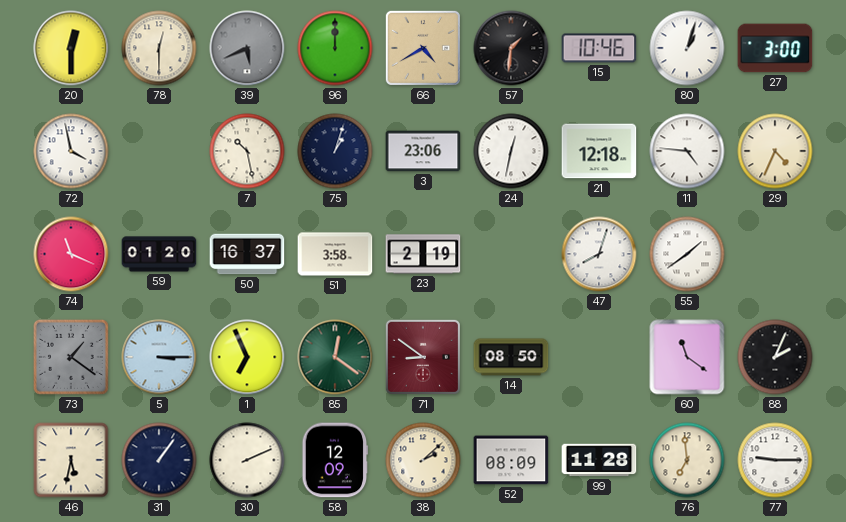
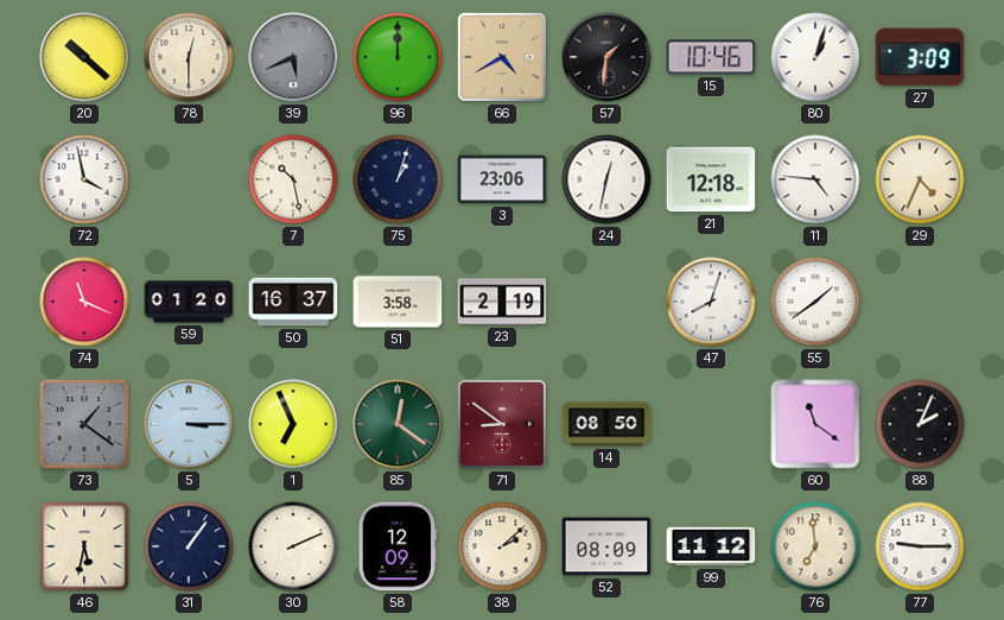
20: 12:30 -> 10:22
27: 3:00 -> 3:09
99: 11:28 -> 11:12
